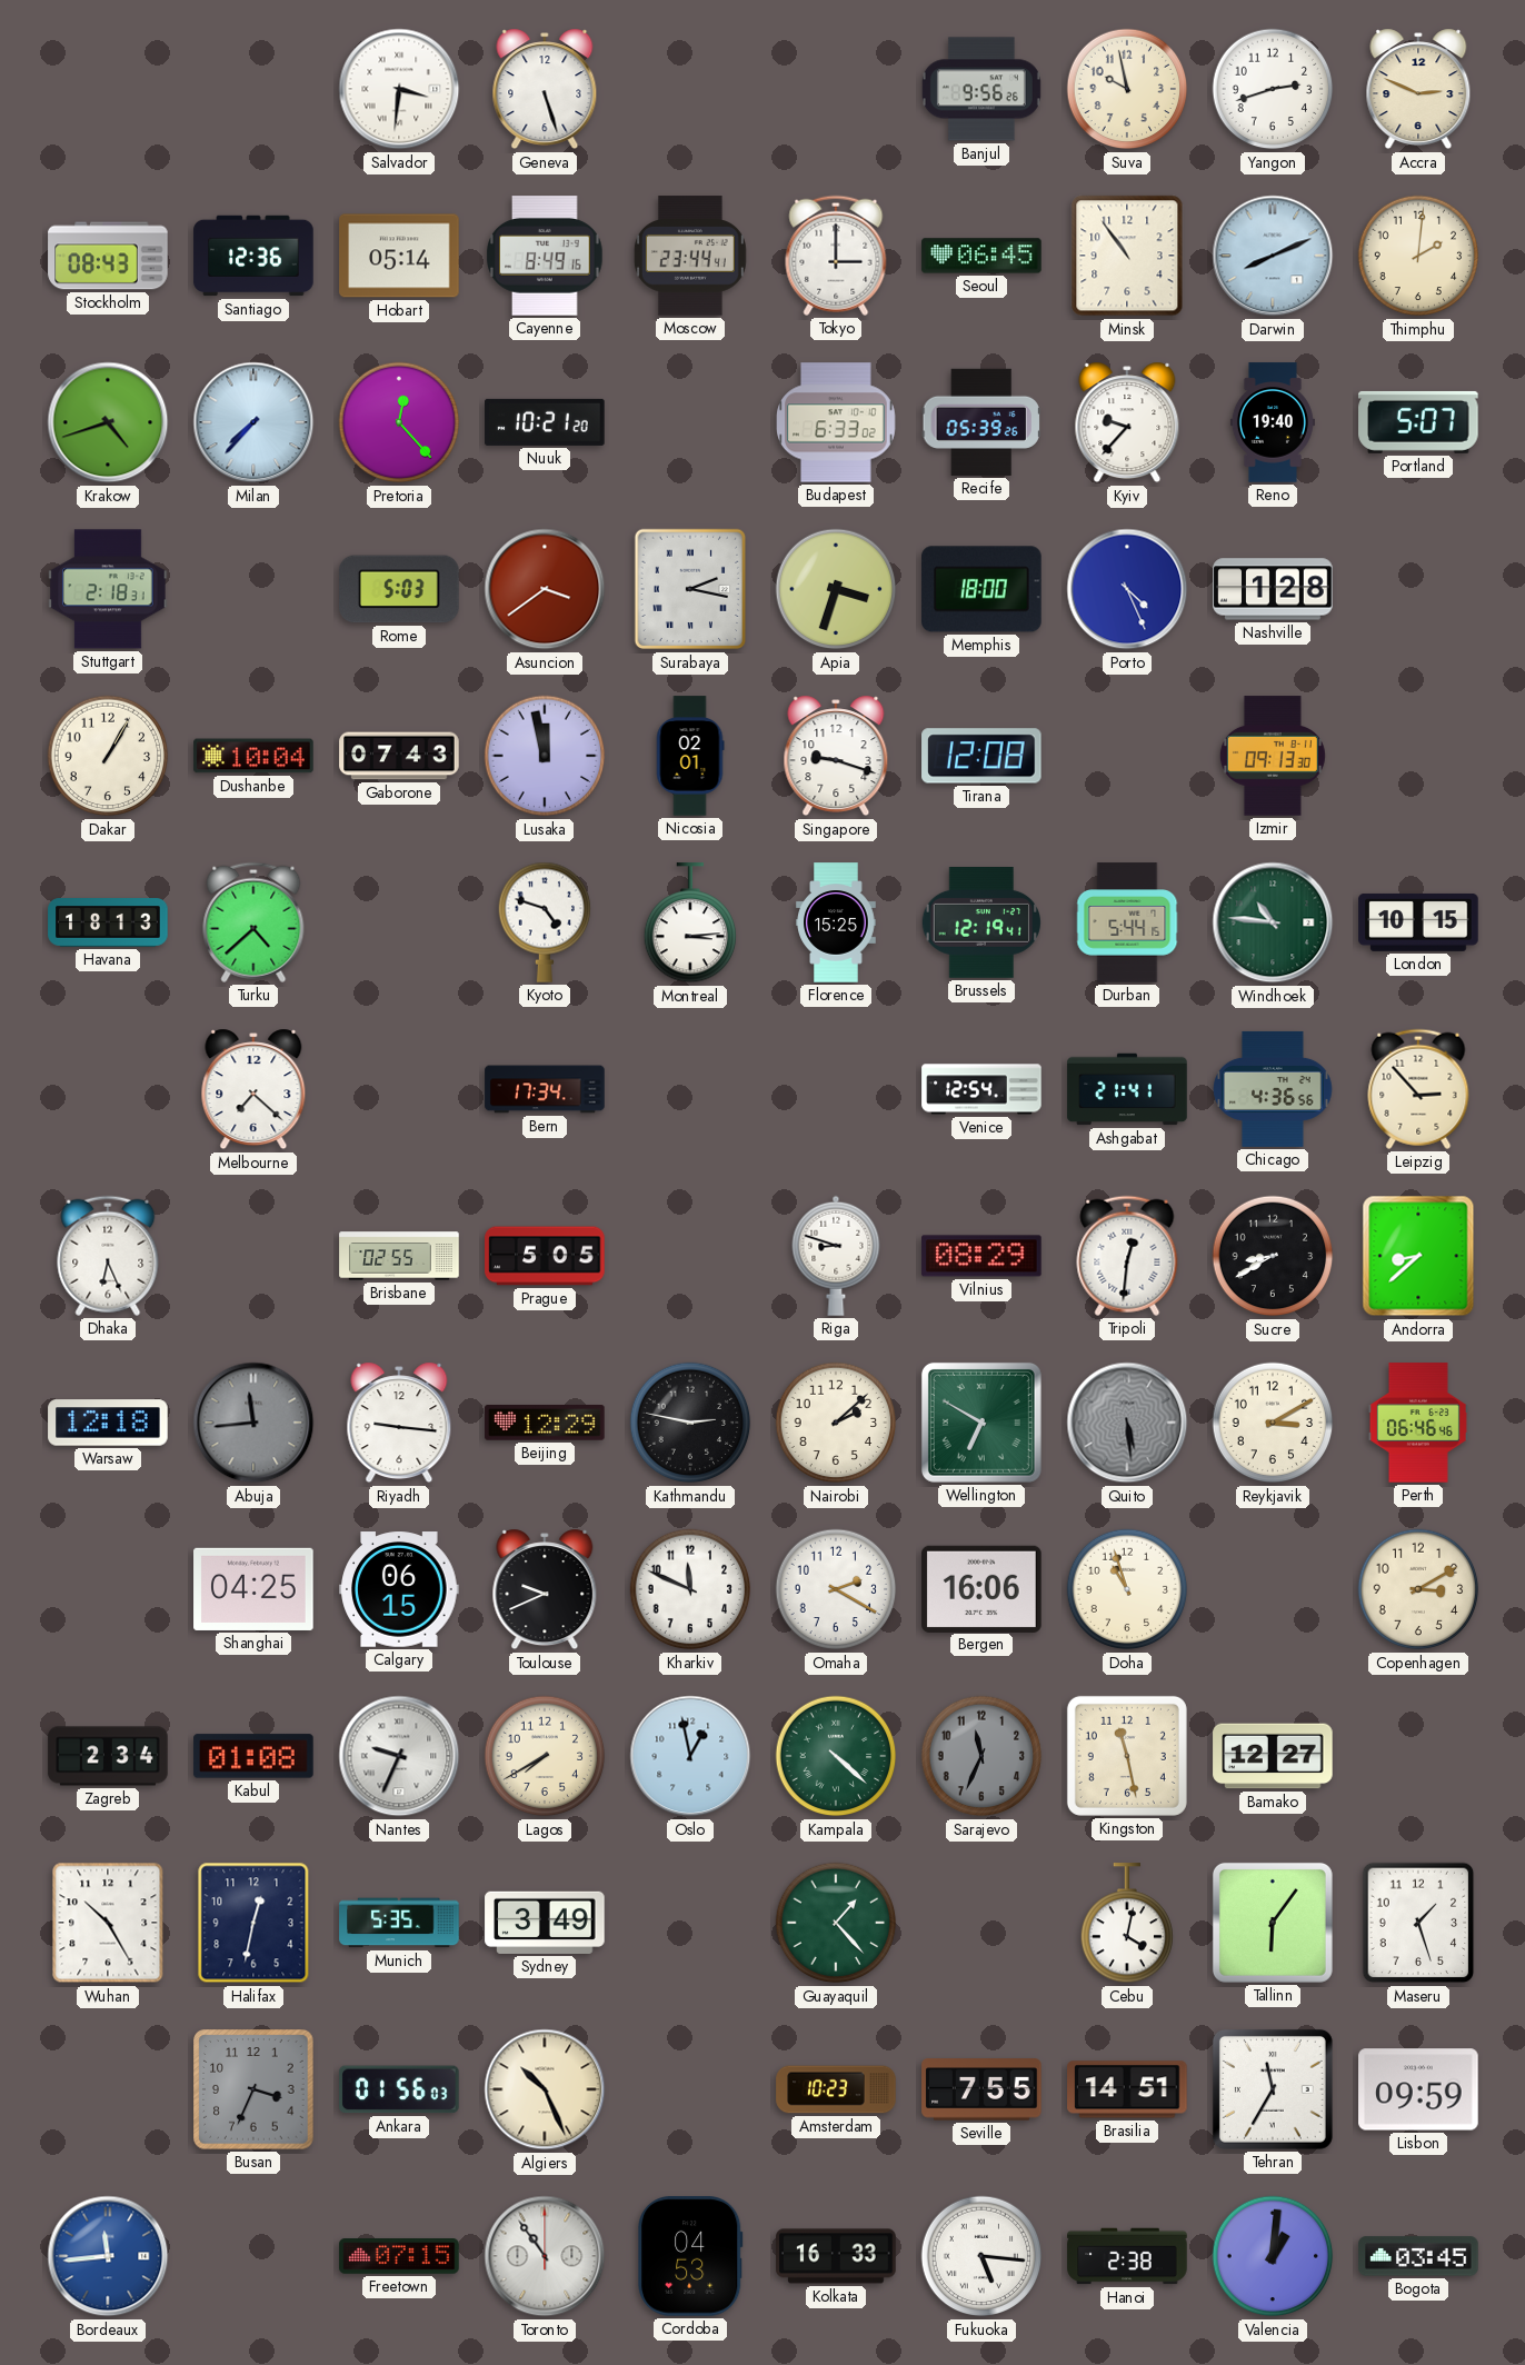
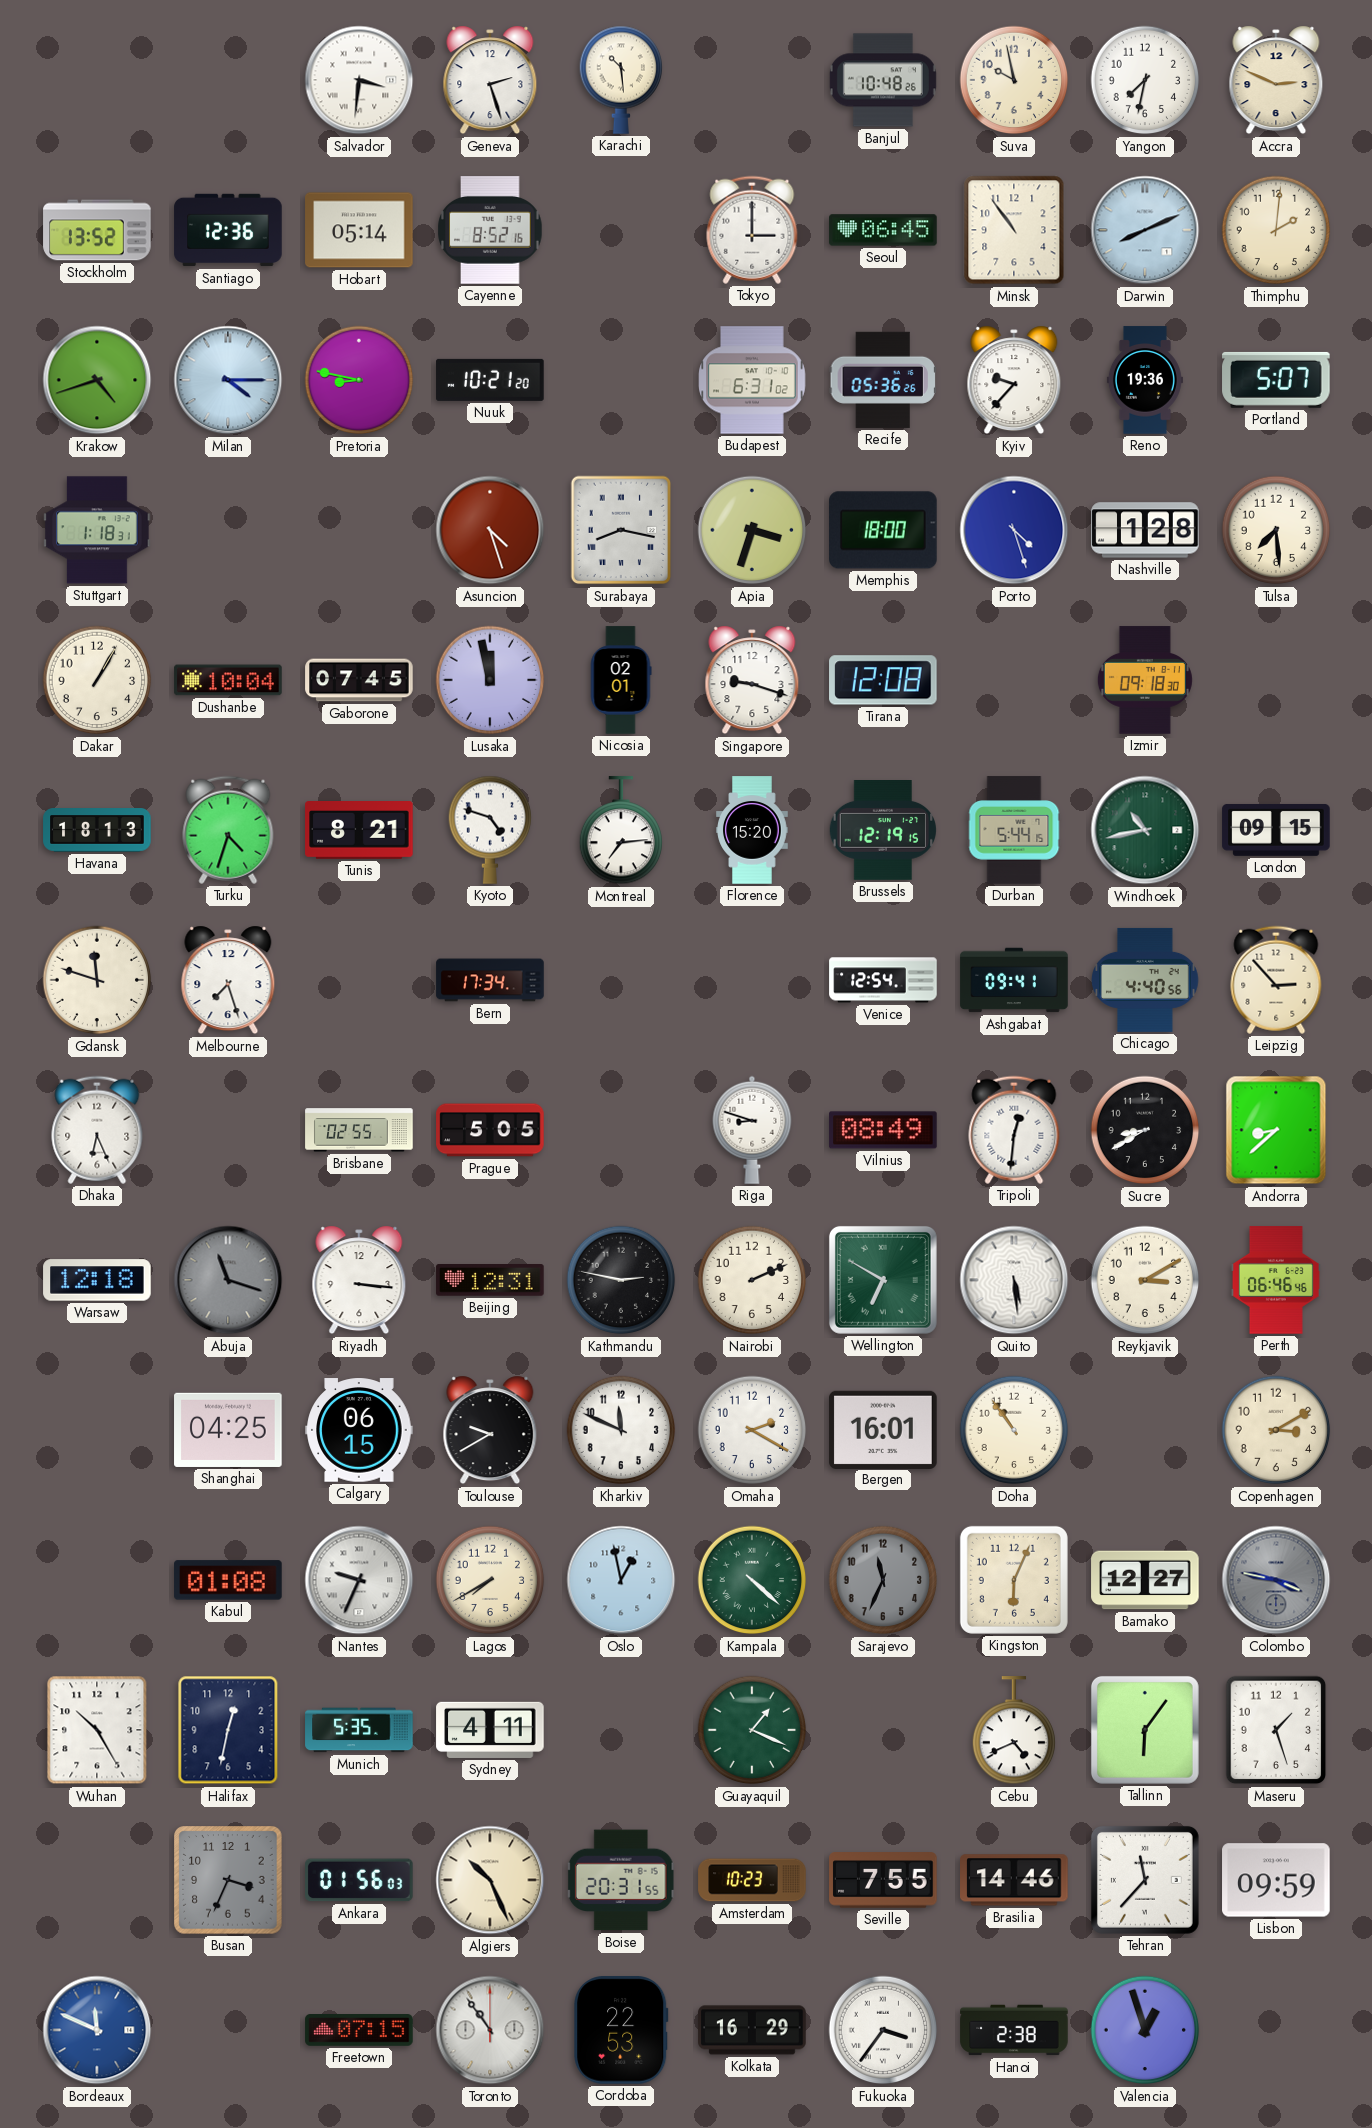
Geneva: 5:27 -> 2:27
Karachi: none -> 10:29
Banjul: 9:56 -> 10:48
Yangon: 2:42 -> 7:32
Stockholm: 08:43 -> 13:52
Cayenne: 8:49 -> 8:52
Moscow: 23:44 -> none
Milan: 7:37 -> 4:15
Pretoria: 12:23 -> 8:47
Budapest: 6:33 -> 6:31
Recife: 05:39 -> 05:36
Reno: 19:40 -> 19:36
Stuttgart: 2:18 -> 1:18
Rome: 5:03 -> none
Asuncion: 3:39 -> 4:27
Surabaya: 2:17 -> 8:17
Porto: 4:26 -> 4:27
Tulsa: none -> 7:29
Gaborone: 07:43 -> 07:45
Izmir: 09:13 -> 09:18
Turku: 4:38 -> 4:33
Tunis: none -> 8:21
Montreal: 3:14 -> 7:14
Florence: 15:25 -> 15:20
Brussels: 12:19:41 -> 12:19:15
Windhoek: 10:46 -> 10:43
London: 10:15 -> 09:15
Gdansk: none -> 11:48
Melbourne: 7:22 -> 7:27
Ashgabat: 21:41 -> 09:41
Chicago: 4:36 -> 4:40
Vilnius: 08:29 -> 08:49
Abuja: 11:44 -> 11:18
Riyadh: 9:16 -> 3:16
Beijing: 12:29 -> 12:31
Nairobi: 2:08 -> 2:11
Quito dial: grey -> white
Toulouse: 9:41 -> 9:40
Bergen: 16:06 -> 16:01
Doha: 10:57 -> 10:54
Zagreb: 2:34 -> none
Kingston: 11:28 -> 6:04
Colombo: none -> 3:47
Sydney: 3:49 -> 4:11
Guayaquil: 1:23 -> 1:19
Cebu: 4:02 -> 4:41
Boise: none -> 20:31
Brasilia: 14:51 -> 14:46
Tehran: 11:35 -> 11:37
Bordeaux: 11:44 -> 11:49
Cordoba: 04:53 -> 22:53
Kolkata: 16:33 -> 16:29
Fukuoka: 5:16 -> 3:36
Valencia: 1:01 -> 12:57
Bogota: 03:45 -> none
